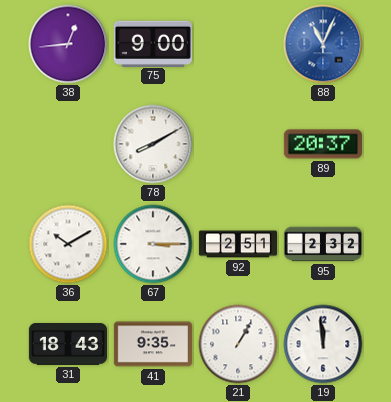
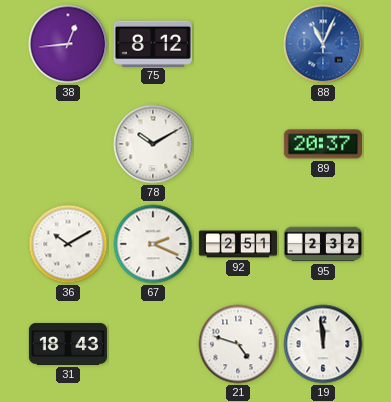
75: 9:00 -> 8:12
78: 8:10 -> 10:10
67: 3:15 -> 2:19
41: 9:35 -> none
21: 1:05 -> 4:48
